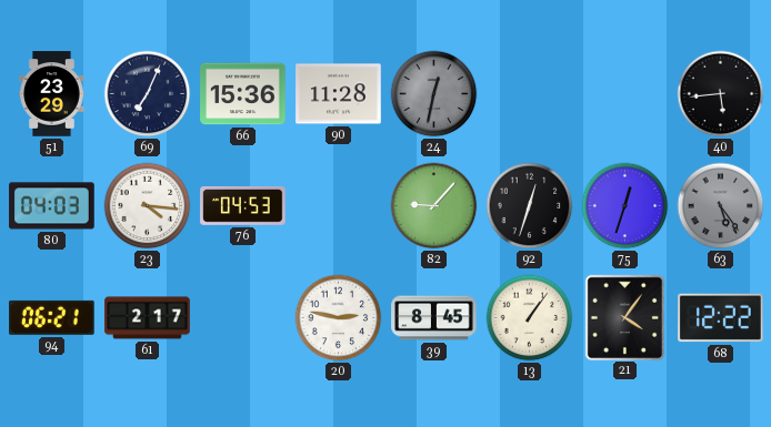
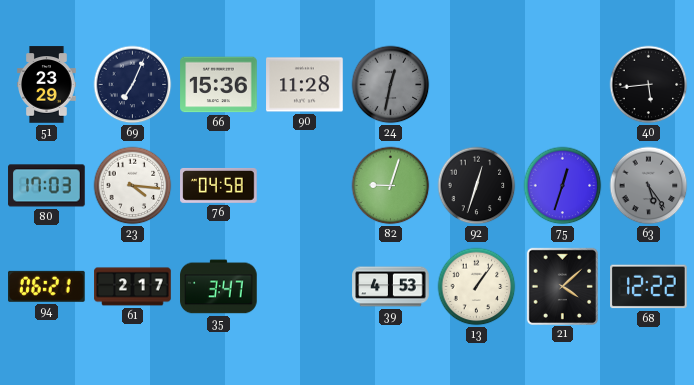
80: 04:03 -> 17:03
76: 04:53 -> 04:58
82: 9:07 -> 9:03
35: none -> 3:47
20: 2:47 -> none
39: 8:45 -> 4:53
21: 4:06 -> 4:08
